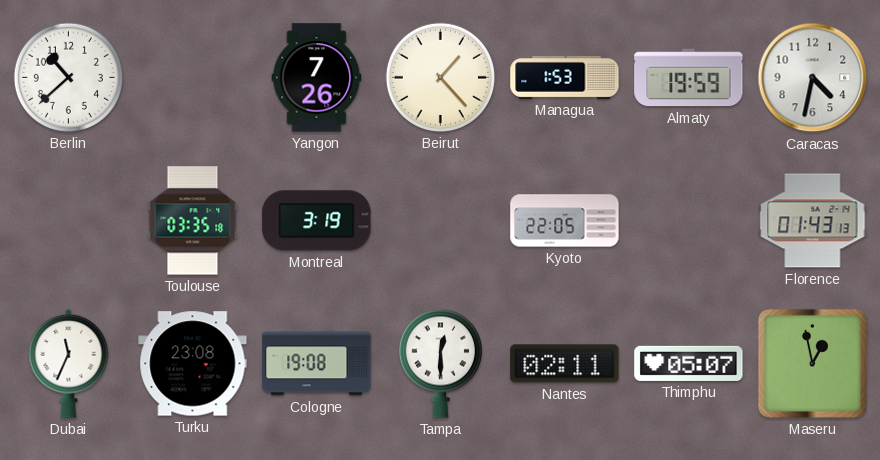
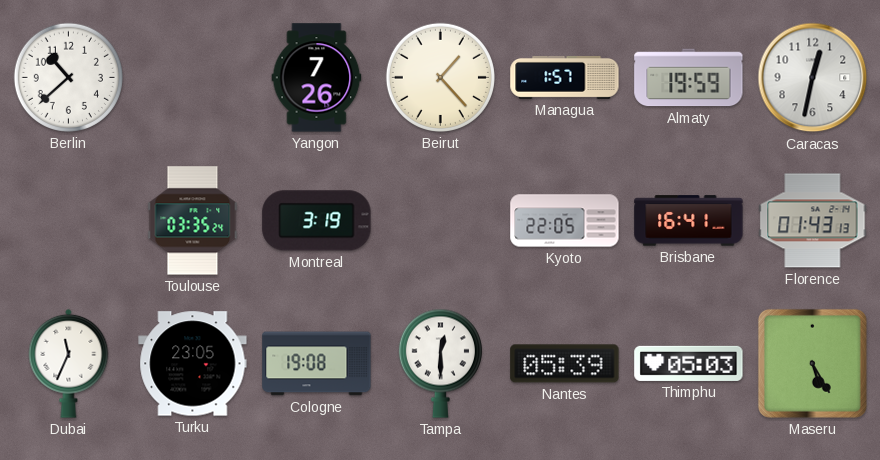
Managua: 1:53 -> 1:57
Caracas: 4:32 -> 12:32
Toulouse: 03:35:18 -> 03:35:24
Brisbane: none -> 16:41
Turku: 23:08 -> 23:05
Nantes: 02:11 -> 05:39
Thimphu: 05:07 -> 05:03
Maseru: 12:58 -> 5:25
